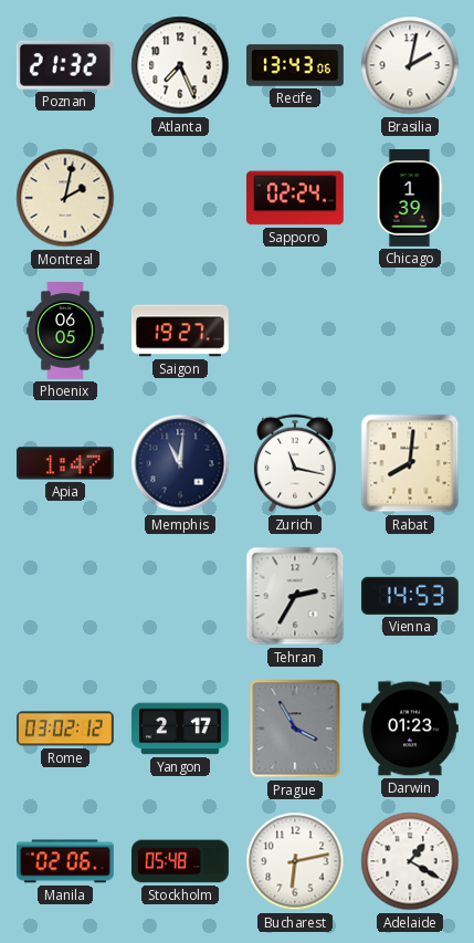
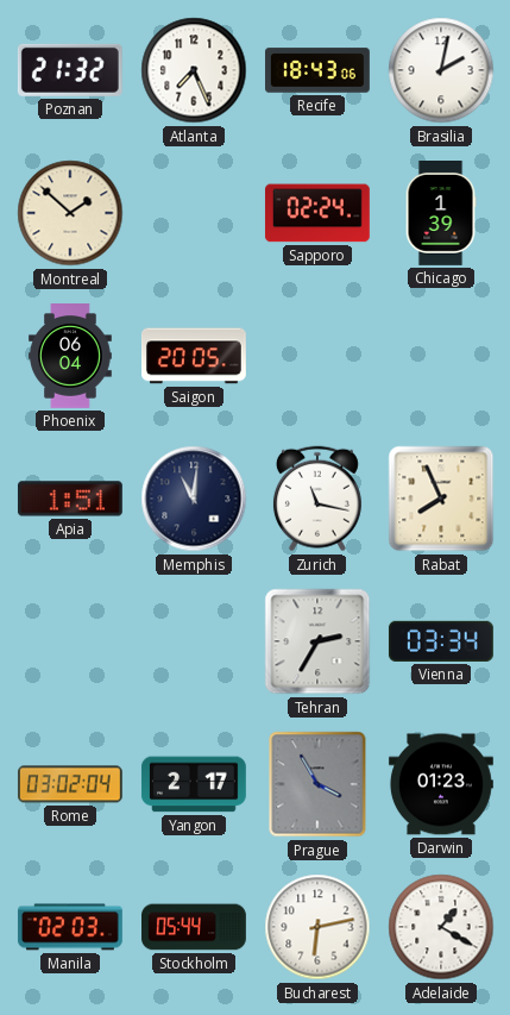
Recife: 13:43 -> 18:43
Montreal: 2:02 -> 1:52
Phoenix: 06:05 -> 06:04
Saigon: 19:27 -> 20:05
Apia: 1:47 -> 1:51
Rabat: 8:01 -> 7:56
Vienna: 14:53 -> 03:34
Rome: 03:02:12 -> 03:02:04
Manila: 02:06 -> 02:03
Stockholm: 05:48 -> 05:44
